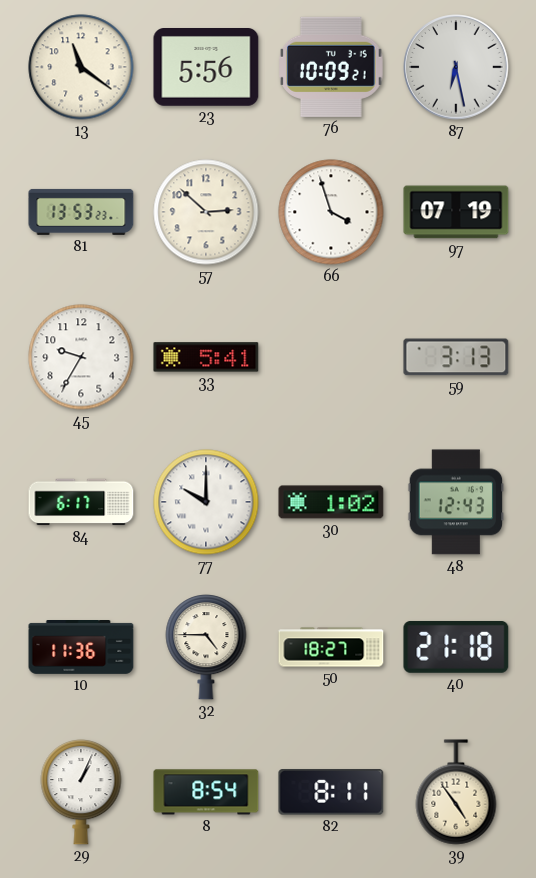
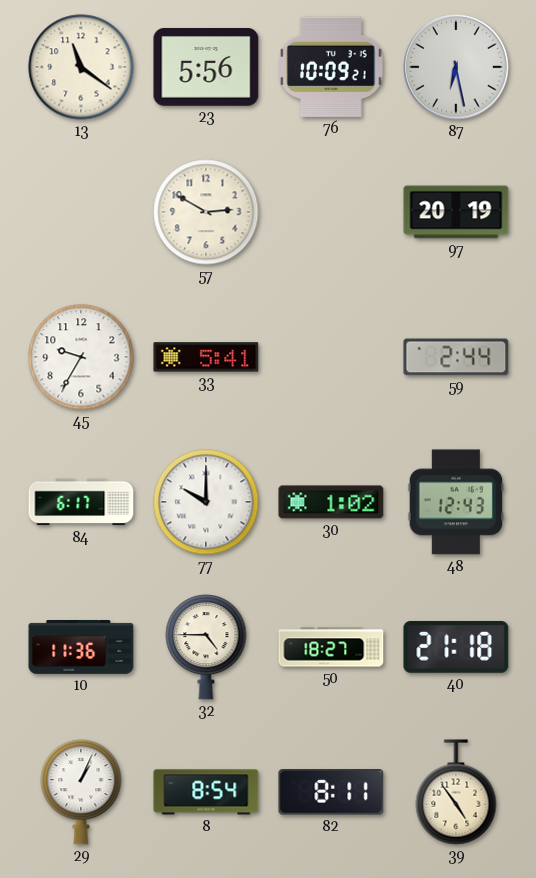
81: 13:53 -> none
57: 2:52 -> 2:50
66: 3:57 -> none
97: 07:19 -> 20:19
59: 3:13 -> 2:44
